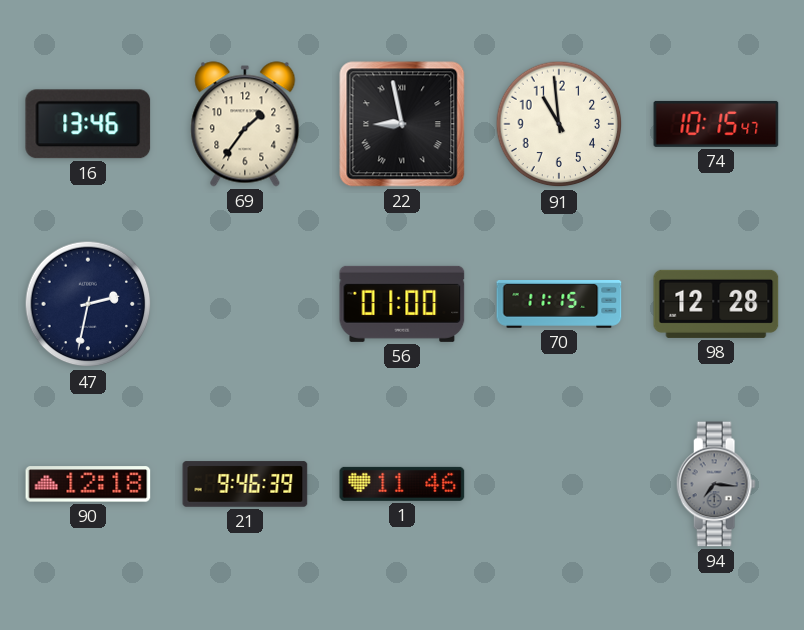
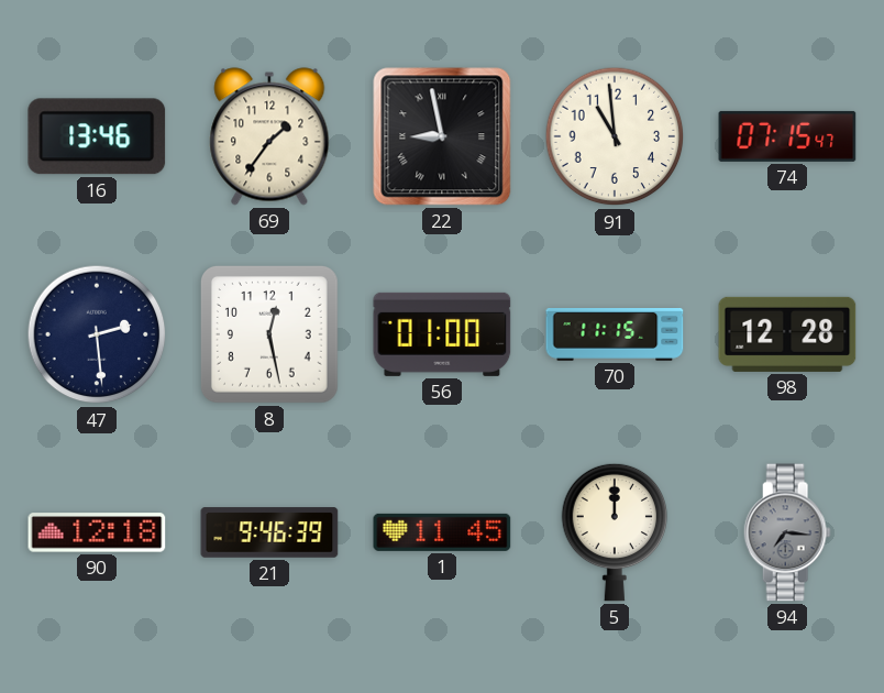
74: 10:15 -> 07:15
47: 2:32 -> 2:29
8: none -> 12:28
1: 11:46 -> 11:45
5: none -> 12:00
